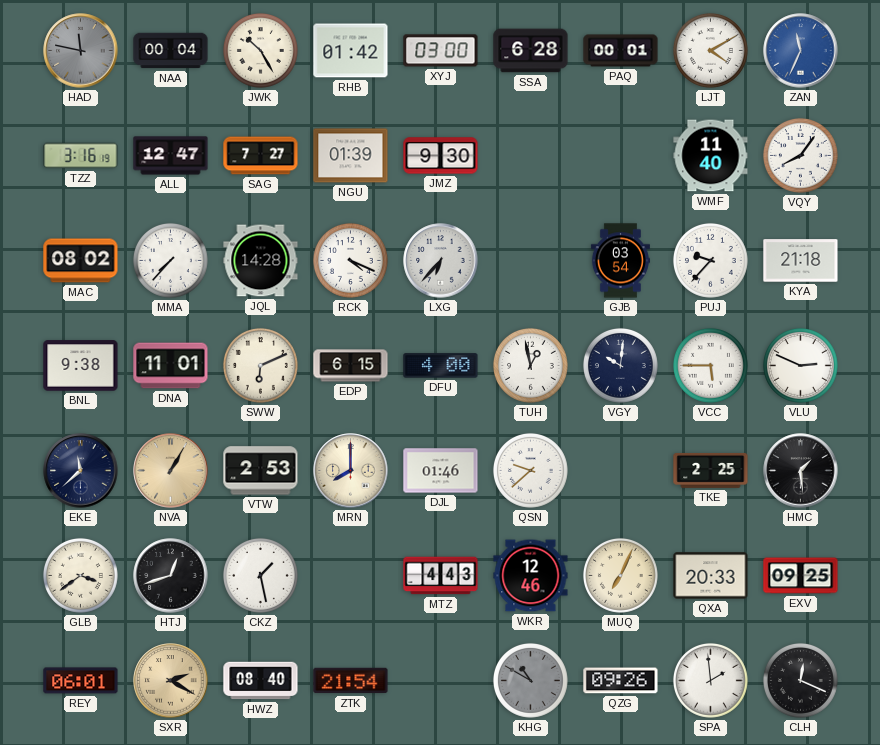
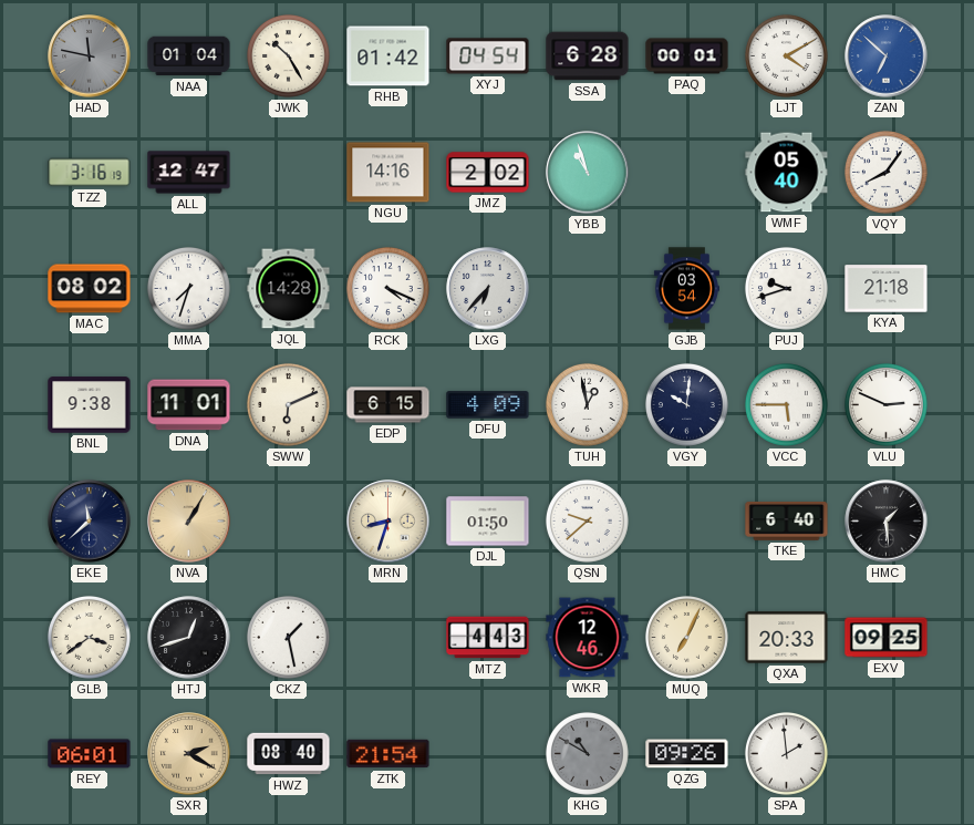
NAA: 00:04 -> 01:04
XYJ: 03:00 -> 04:54
ZAN: 11:34 -> 6:52
SAG: 7:27 -> none
NGU: 01:39 -> 14:16
JMZ: 9:30 -> 2:02
YBB: none -> 10:57
WMF: 11:40 -> 05:40
MMA: 7:37 -> 7:33
PUJ: 9:37 -> 9:42
DFU: 4:00 -> 4:09
VTW: 2:53 -> none
MRN: 8:00 -> 8:33
DJL: 01:46 -> 01:50
TKE: 2:25 -> 6:40
CLH: 12:19 -> none
